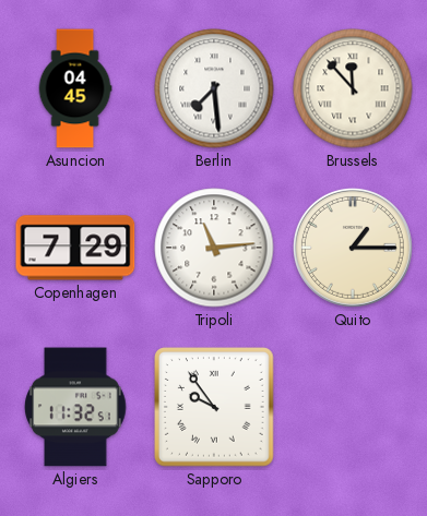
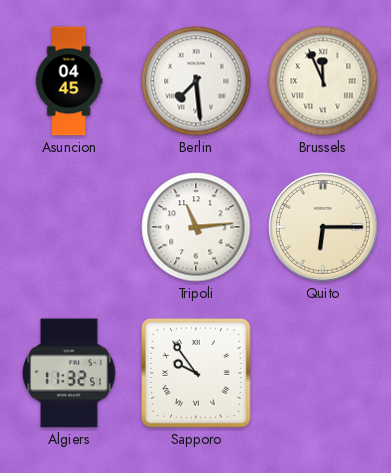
Brussels: 11:53 -> 11:56
Copenhagen: 7:29 -> none
Quito: 1:15 -> 6:15
